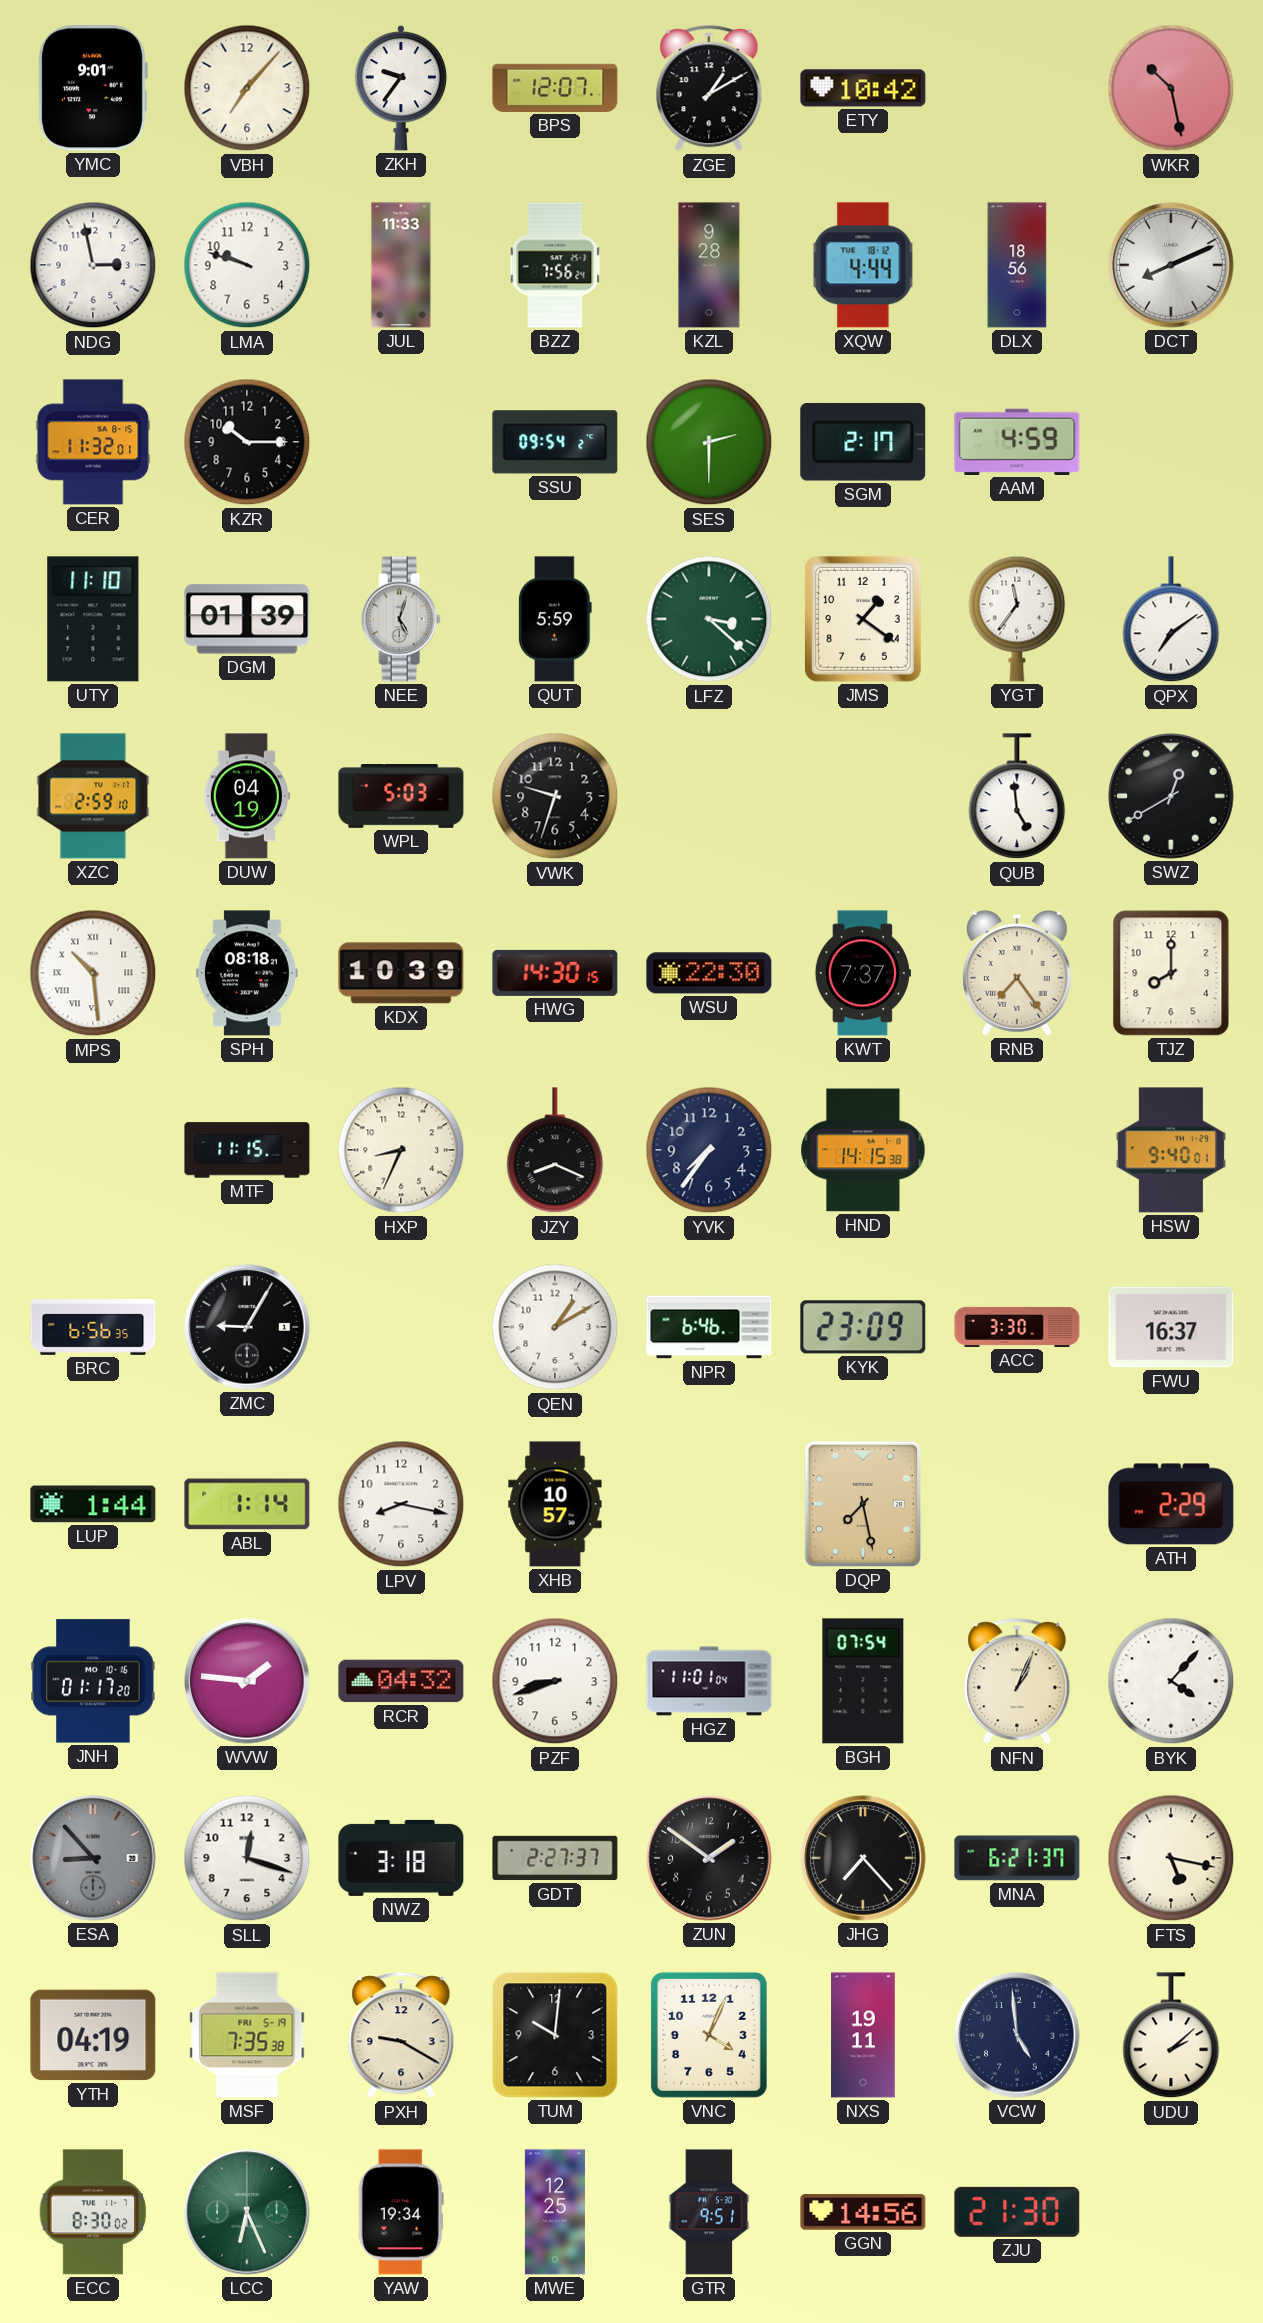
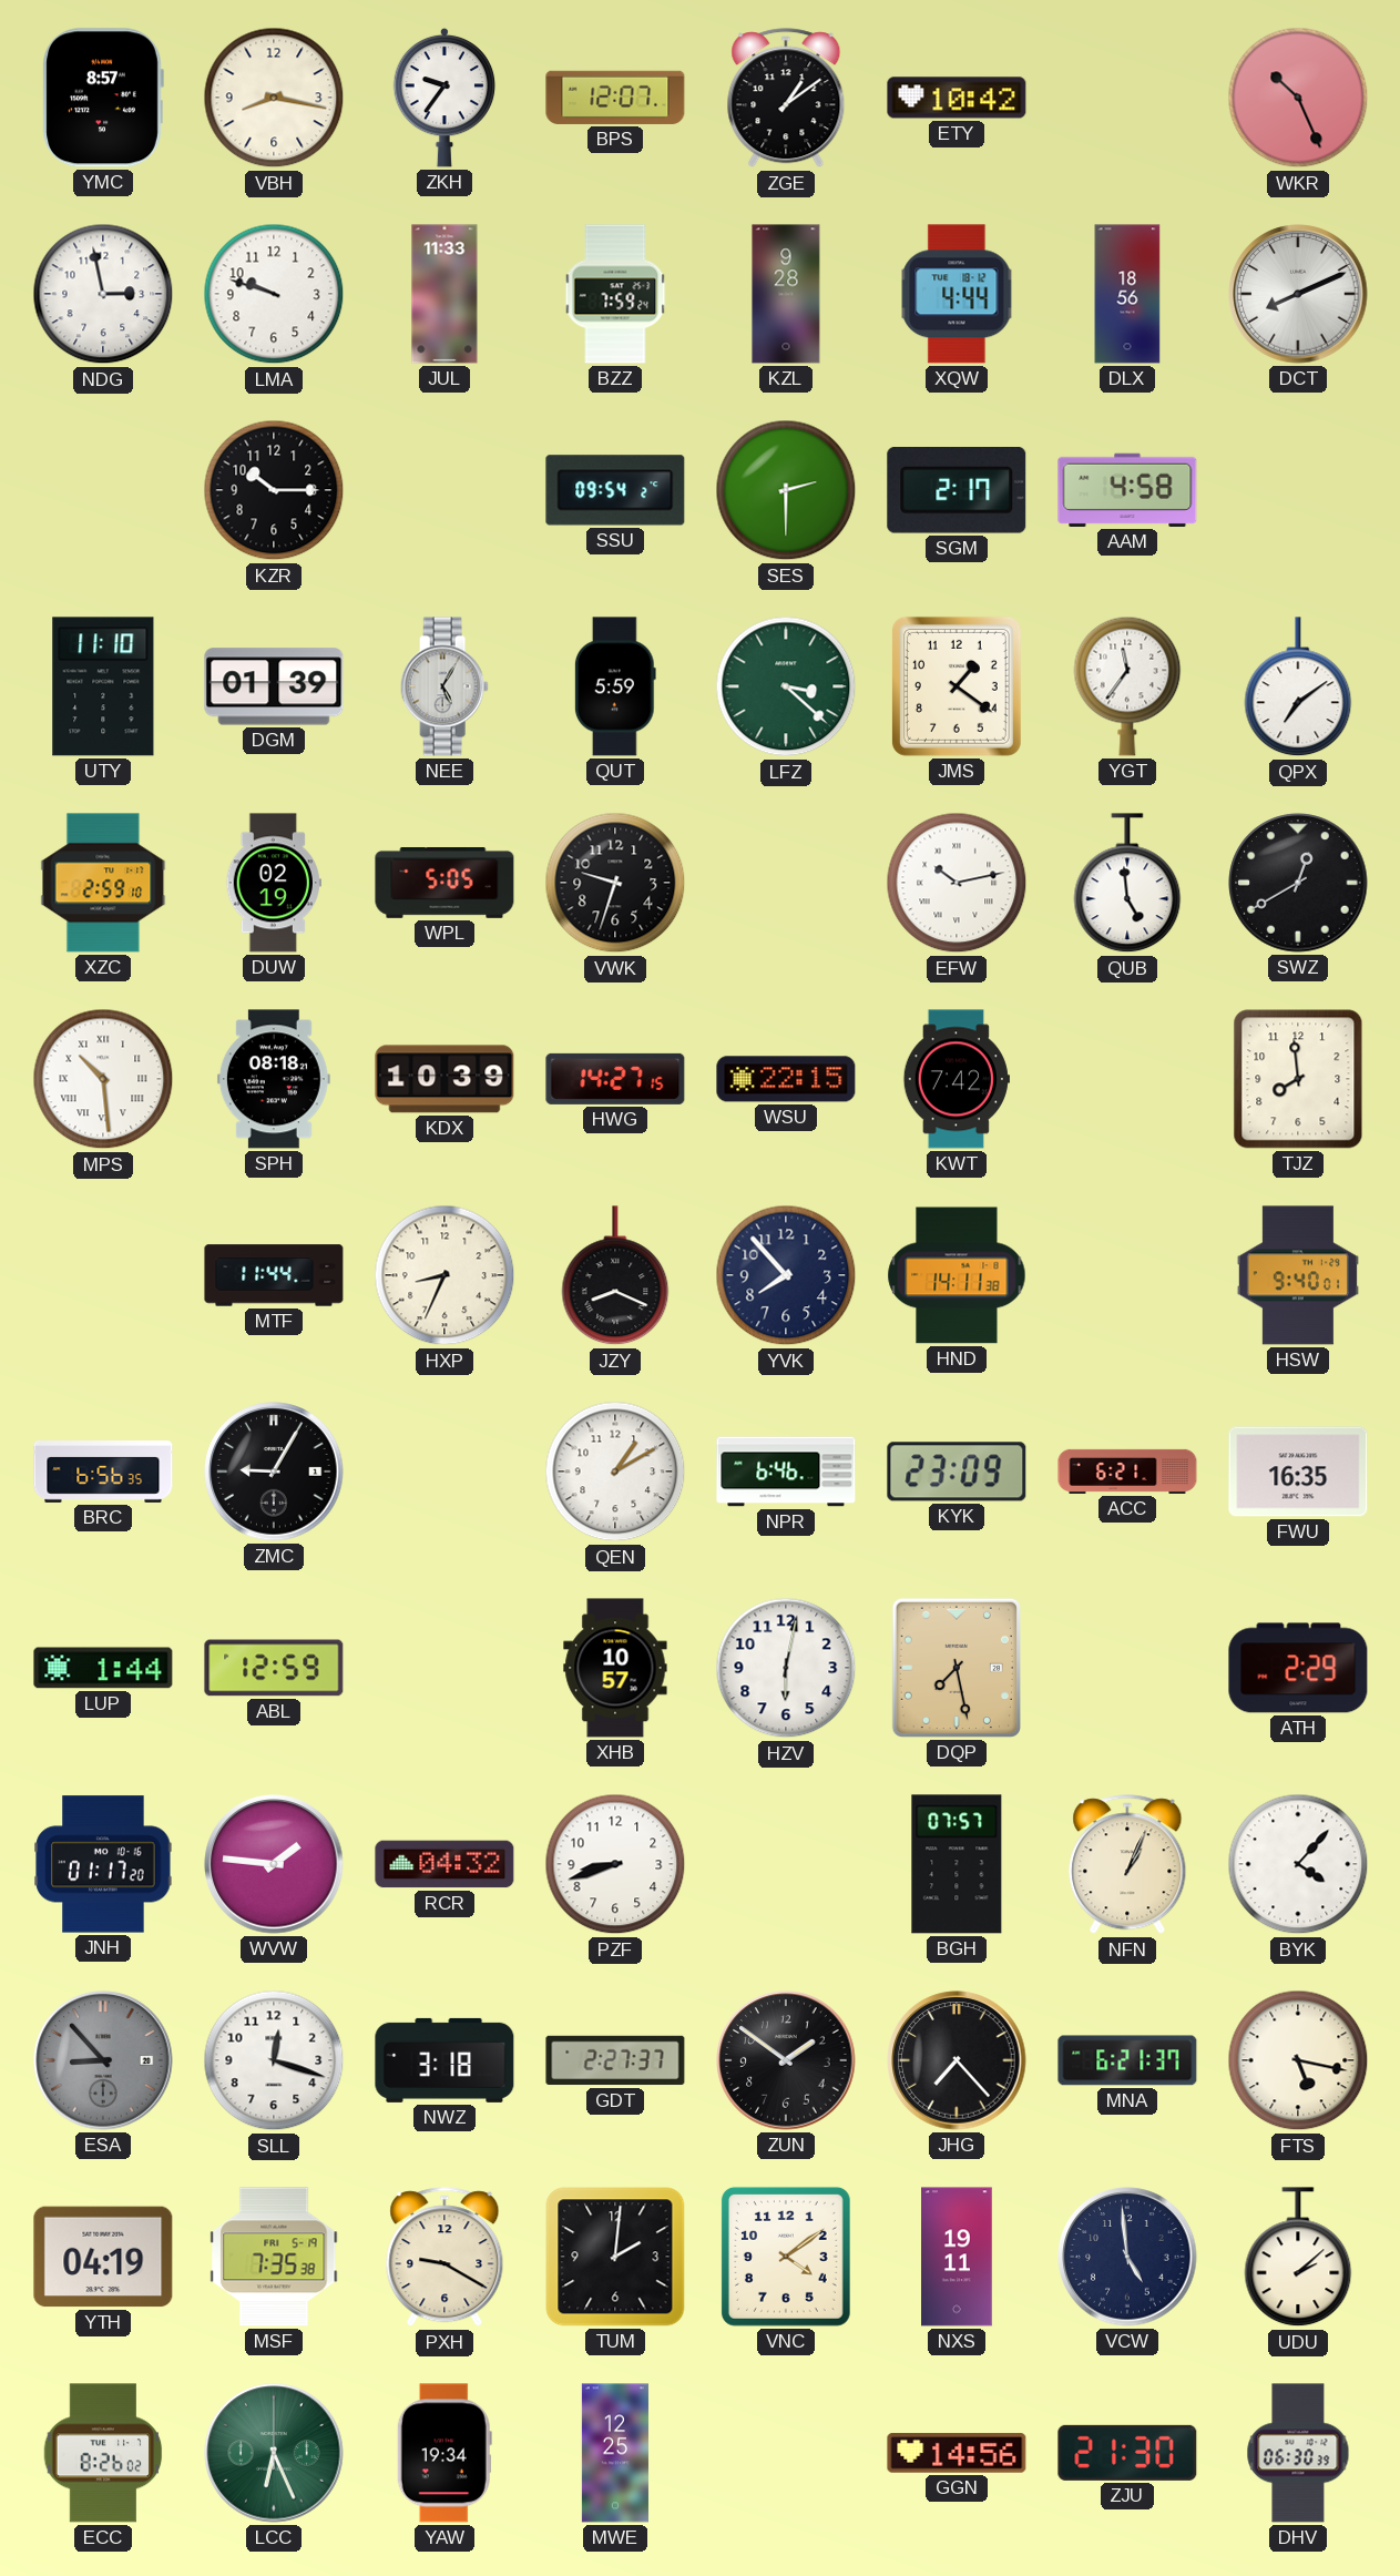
YMC: 9:01 -> 8:57
VBH: 7:07 -> 8:17
ZGE: 1:10 -> 1:09
WKR: 10:28 -> 10:26
BZZ: 7:56 -> 7:59
CER: 11:32 -> none
AAM: 4:59 -> 4:58
NEE: 5:03 -> 5:05
DUW: 04:19 -> 02:19
WPL: 5:03 -> 5:05
EFW: none -> 10:13
HWG: 14:30 -> 14:27
WSU: 22:30 -> 22:15
KWT: 7:37 -> 7:42
RNB: 7:24 -> none
TJZ: 8:00 -> 7:59
MTF: 11:15 -> 11:44
YVK: 7:36 -> 7:53
HND: 14:15 -> 14:11
ACC: 3:30 -> 6:21
FWU: 16:37 -> 16:35
ABL: 1:14 -> 12:59
LPV: 8:17 -> none
HZV: none -> 6:02
HGZ: 11:01 -> none
BGH: 07:54 -> 07:57
TUM: 10:01 -> 2:01
VNC: 4:04 -> 4:09
ECC: 8:30 -> 8:26
GTR: 9:51 -> none
DHV: none -> 06:30
